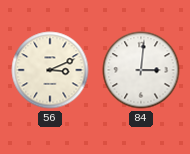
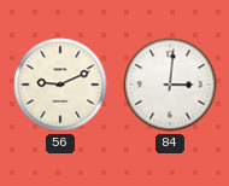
56: 3:11 -> 9:11
